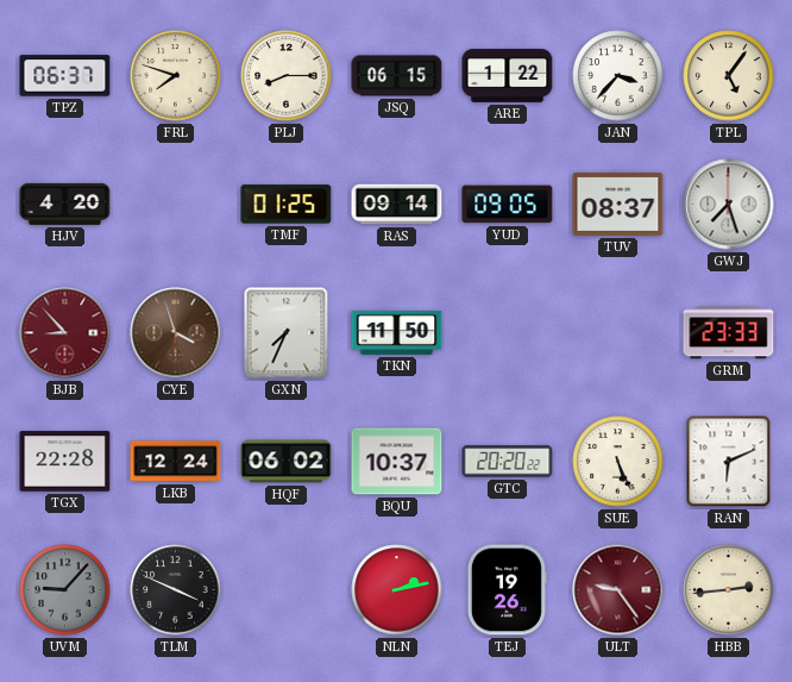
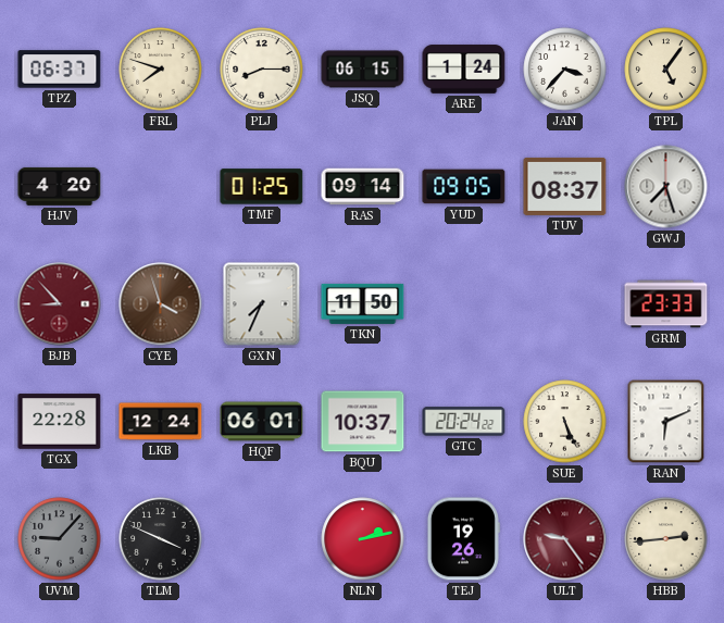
ARE: 1:22 -> 1:24
HQF: 06:02 -> 06:01
GTC: 20:20 -> 20:24
